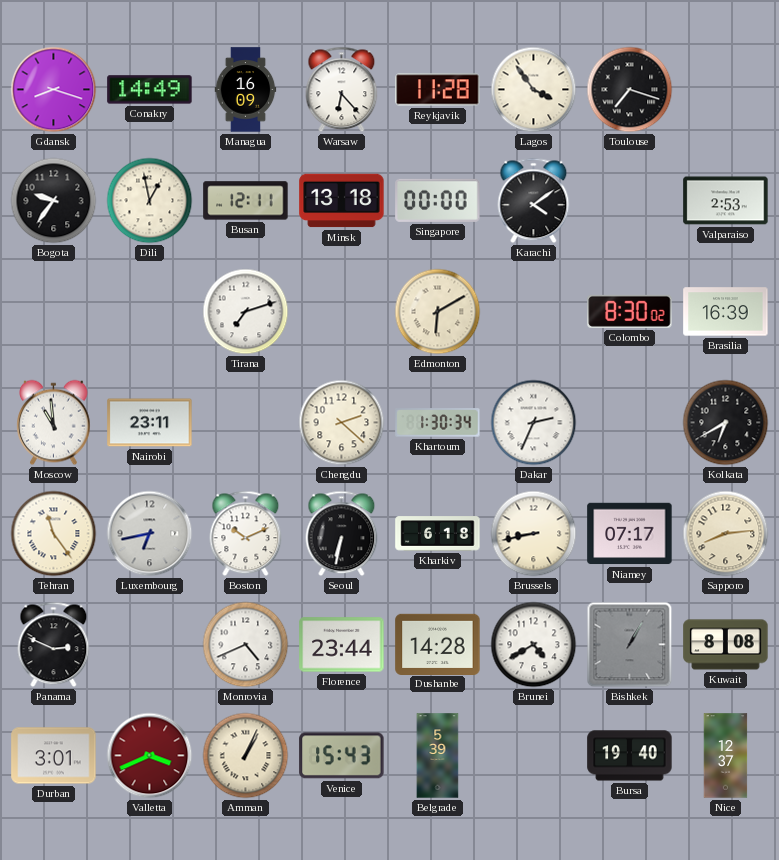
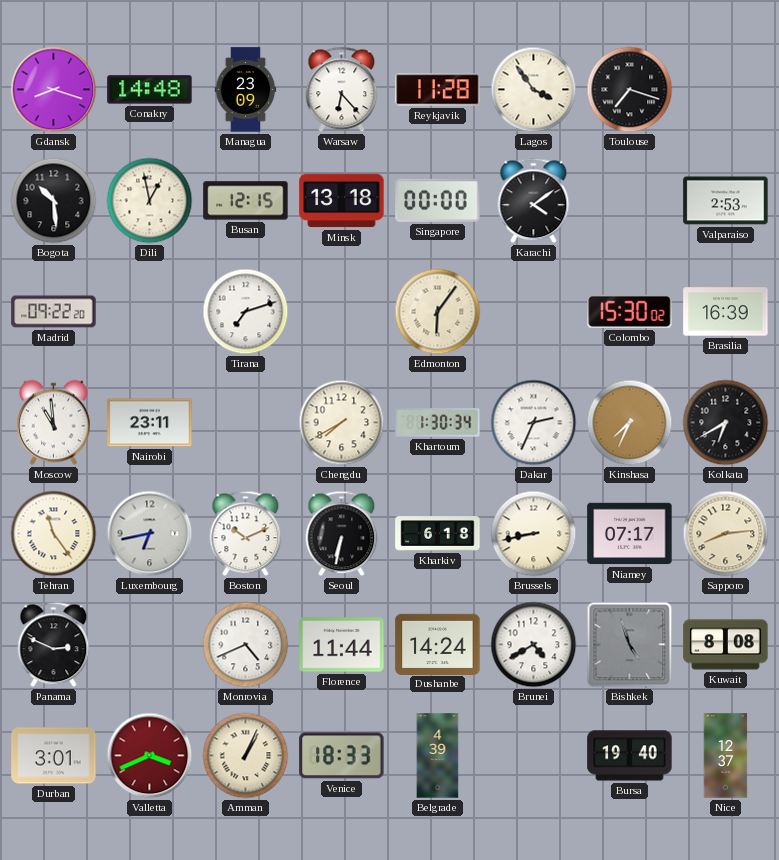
Conakry: 14:49 -> 14:48
Managua: 16:09 -> 23:09
Bogota: 9:36 -> 10:29
Busan: 12:11 -> 12:15
Madrid: none -> 09:22
Edmonton: 6:10 -> 6:06
Colombo: 8:30 -> 15:30
Chengdu: 2:22 -> 7:40
Kinshasa: none -> 7:34
Florence: 23:44 -> 11:44
Dushanbe: 14:28 -> 14:24
Bishkek: 1:05 -> 4:57
Venice: 15:43 -> 18:33
Belgrade: 5:39 -> 4:39
